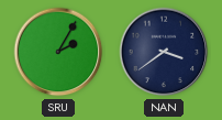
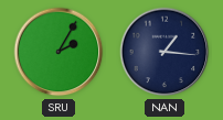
NAN: 3:39 -> 1:16
